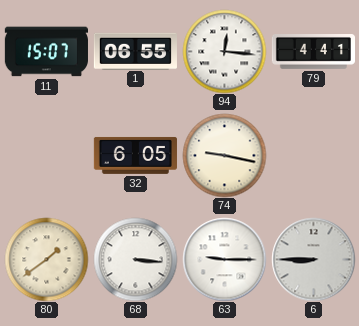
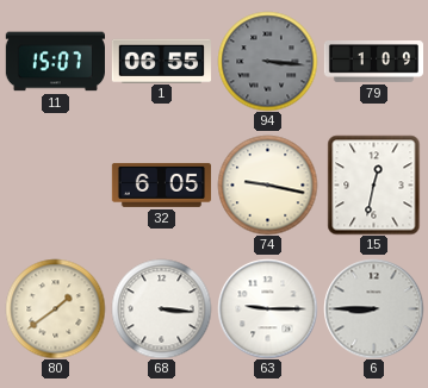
94: 12:16 -> 3:16
94 dial: white -> grey
79: 4:41 -> 1:09
15: none -> 12:32
